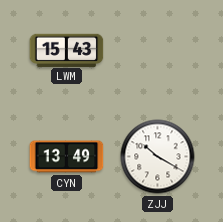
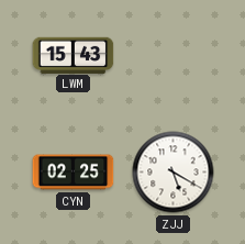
CYN: 13:49 -> 02:25
ZJJ: 10:20 -> 5:20
